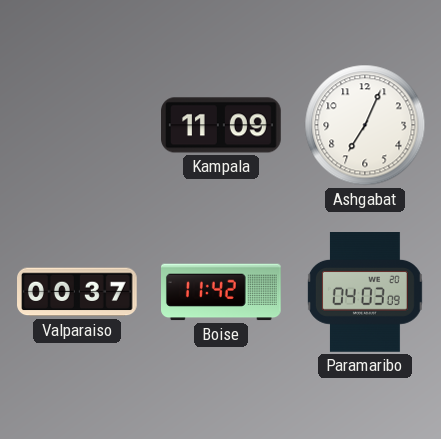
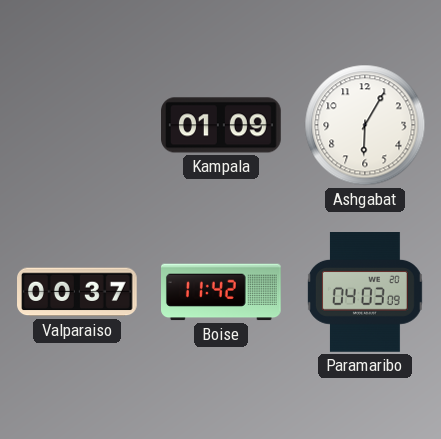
Kampala: 11:09 -> 01:09
Ashgabat: 7:04 -> 6:05
